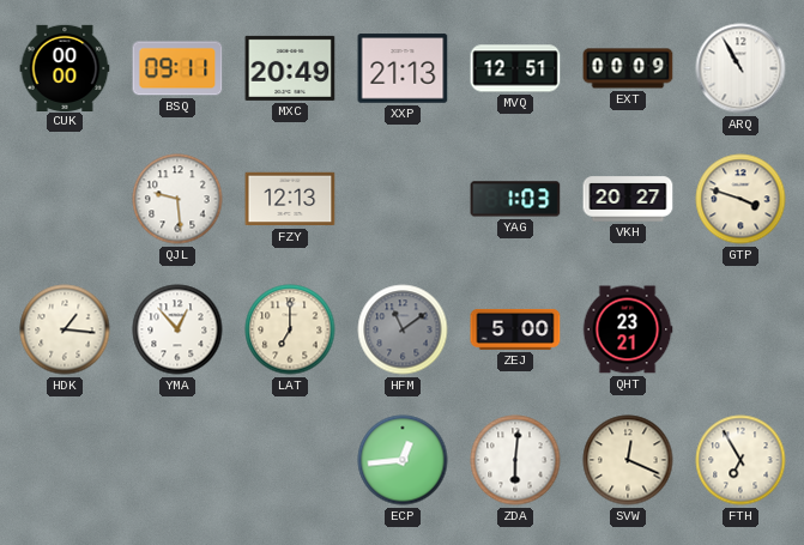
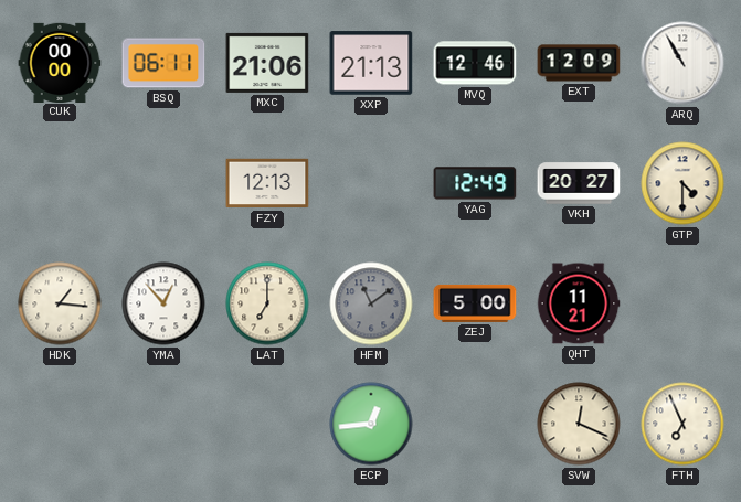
BSQ: 09:11 -> 06:11
MXC: 20:49 -> 21:06
MVQ: 12:51 -> 12:46
EXT: 00:09 -> 12:09
QJL: 9:29 -> none
YAG: 1:03 -> 12:49
GTP: 3:48 -> 4:30
QHT: 23:21 -> 11:21
ZDA: 6:01 -> none
FTH: 6:55 -> 6:56
